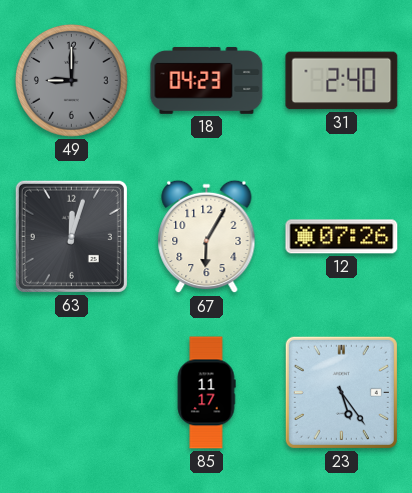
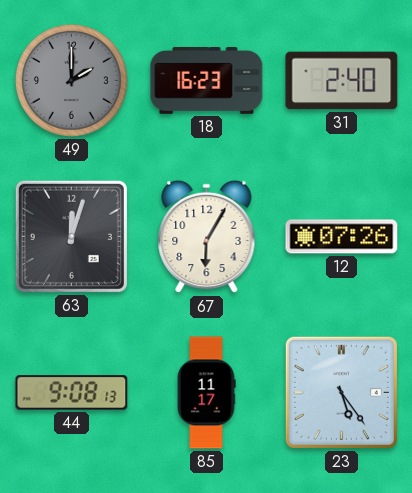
49: 9:00 -> 2:00
18: 04:23 -> 16:23
44: none -> 9:08
